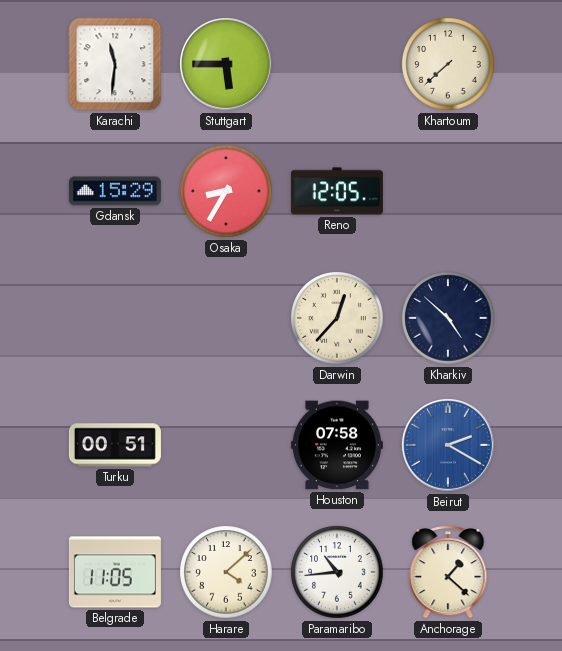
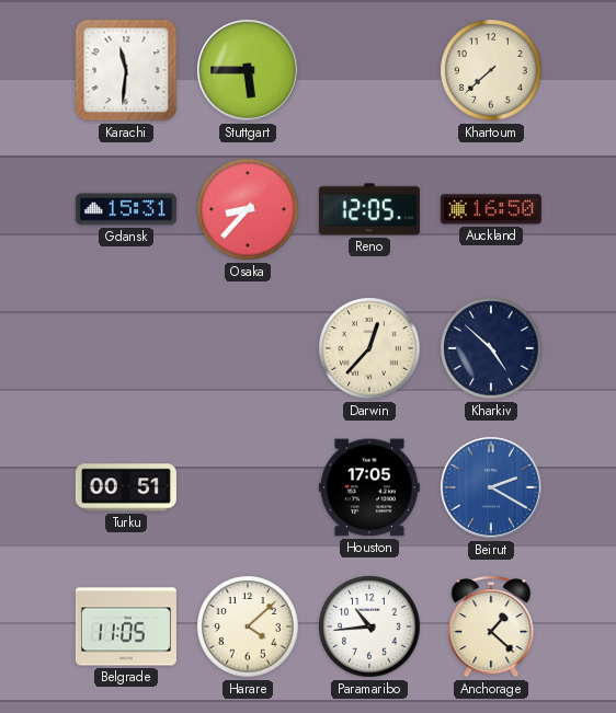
Gdansk: 15:29 -> 15:31
Osaka: 8:35 -> 8:37
Auckland: none -> 16:50
Houston: 07:58 -> 17:05
